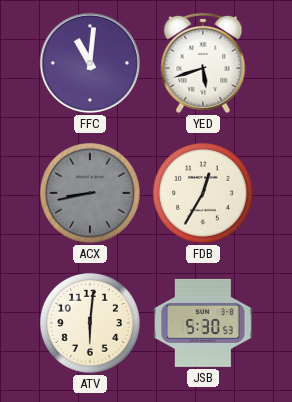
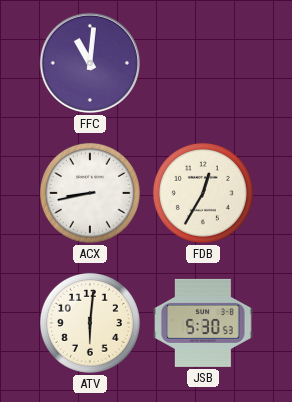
YED: 5:42 -> none
ACX dial: grey -> white
